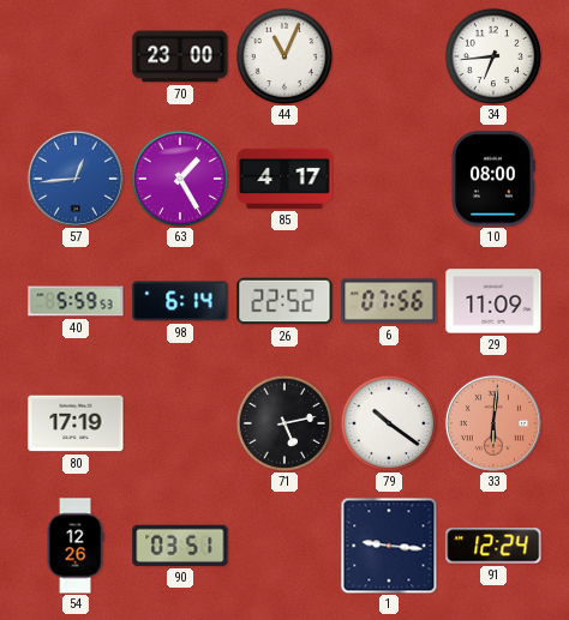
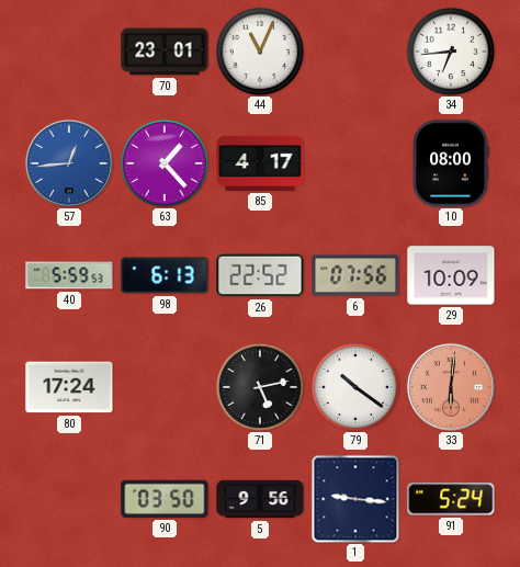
70: 23:00 -> 23:01
63: 1:25 -> 1:23
98: 6:14 -> 6:13
29: 11:09 -> 10:09
80: 17:19 -> 17:24
54: 12:26 -> none
90: 03:51 -> 03:50
5: none -> 9:56
91: 12:24 -> 5:24
